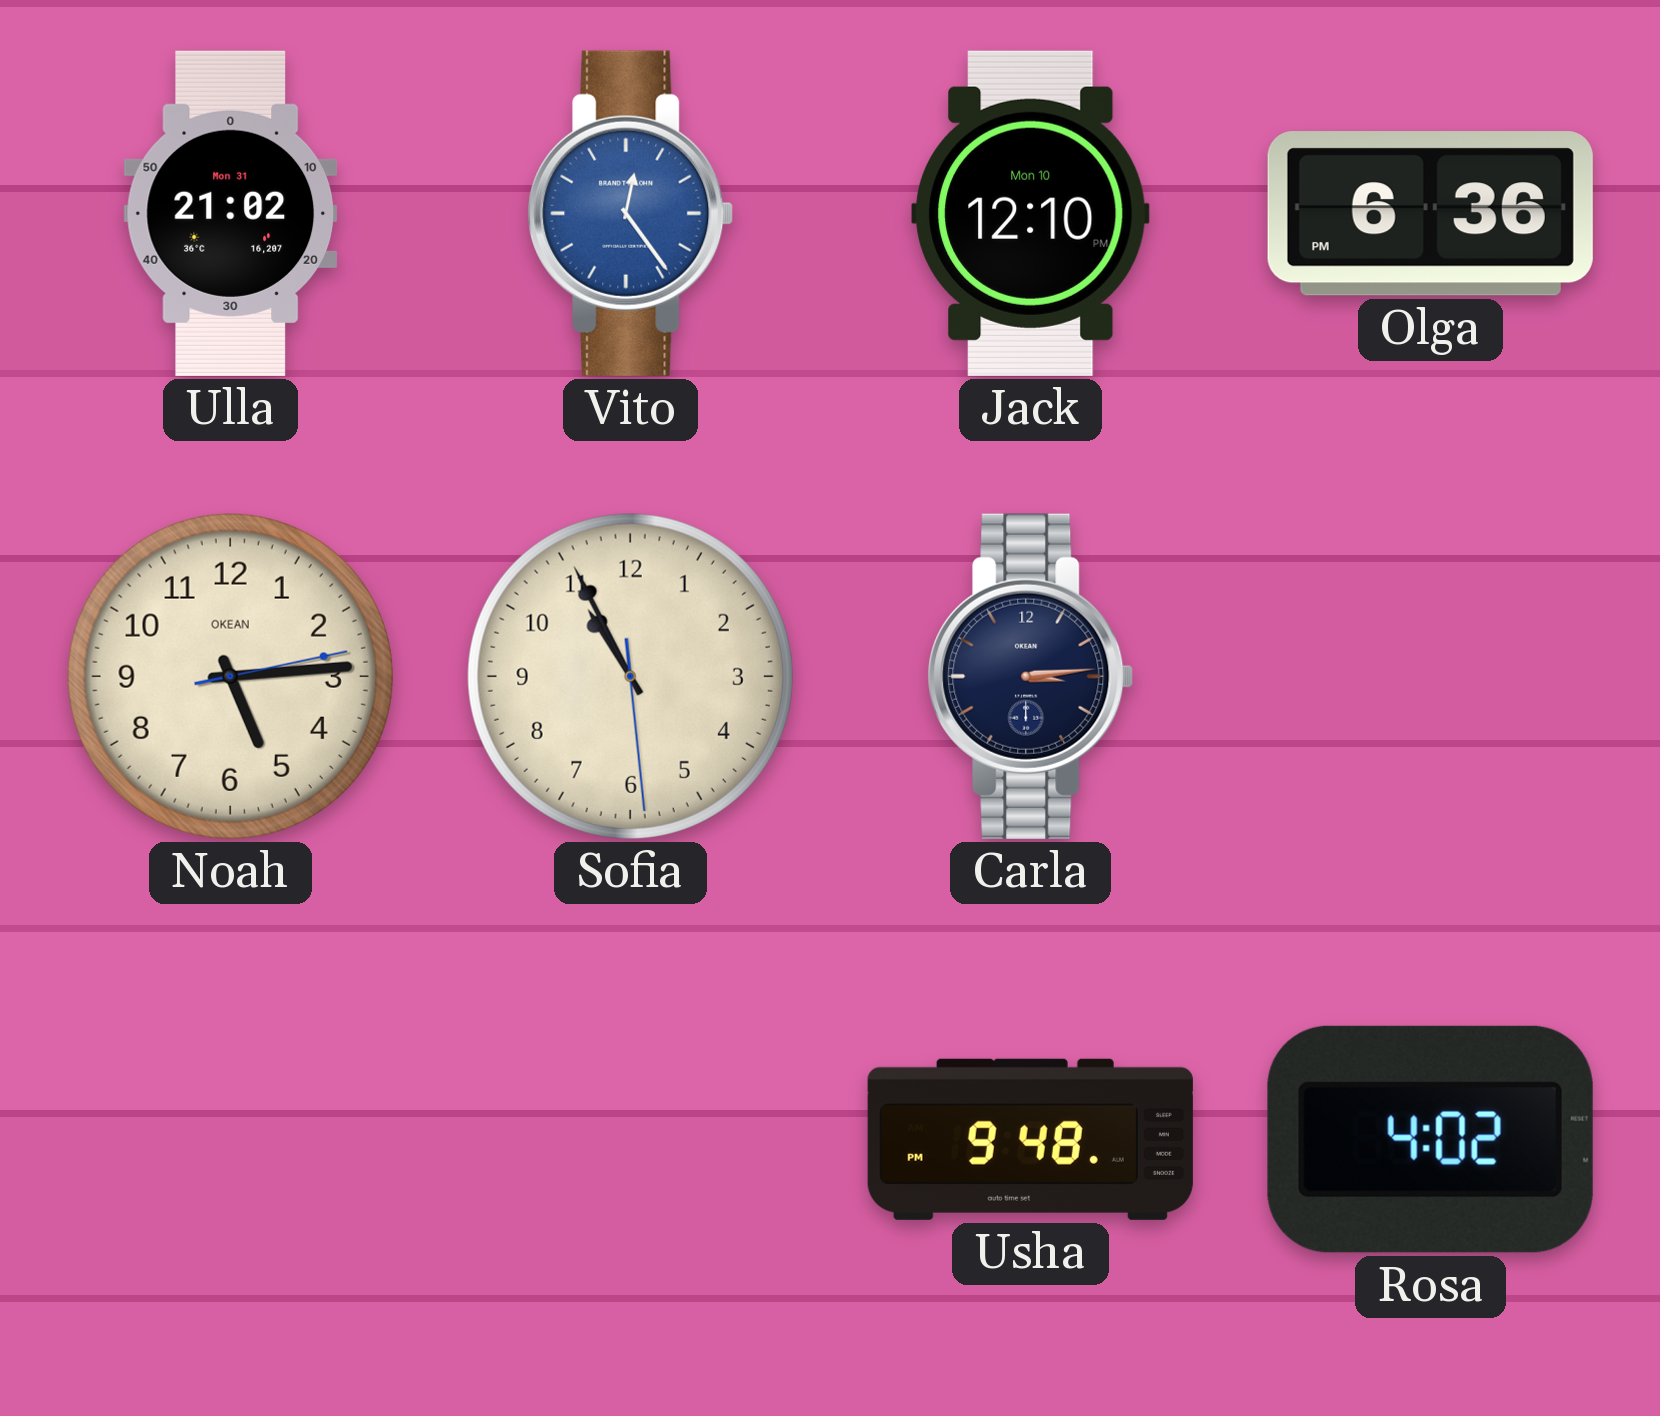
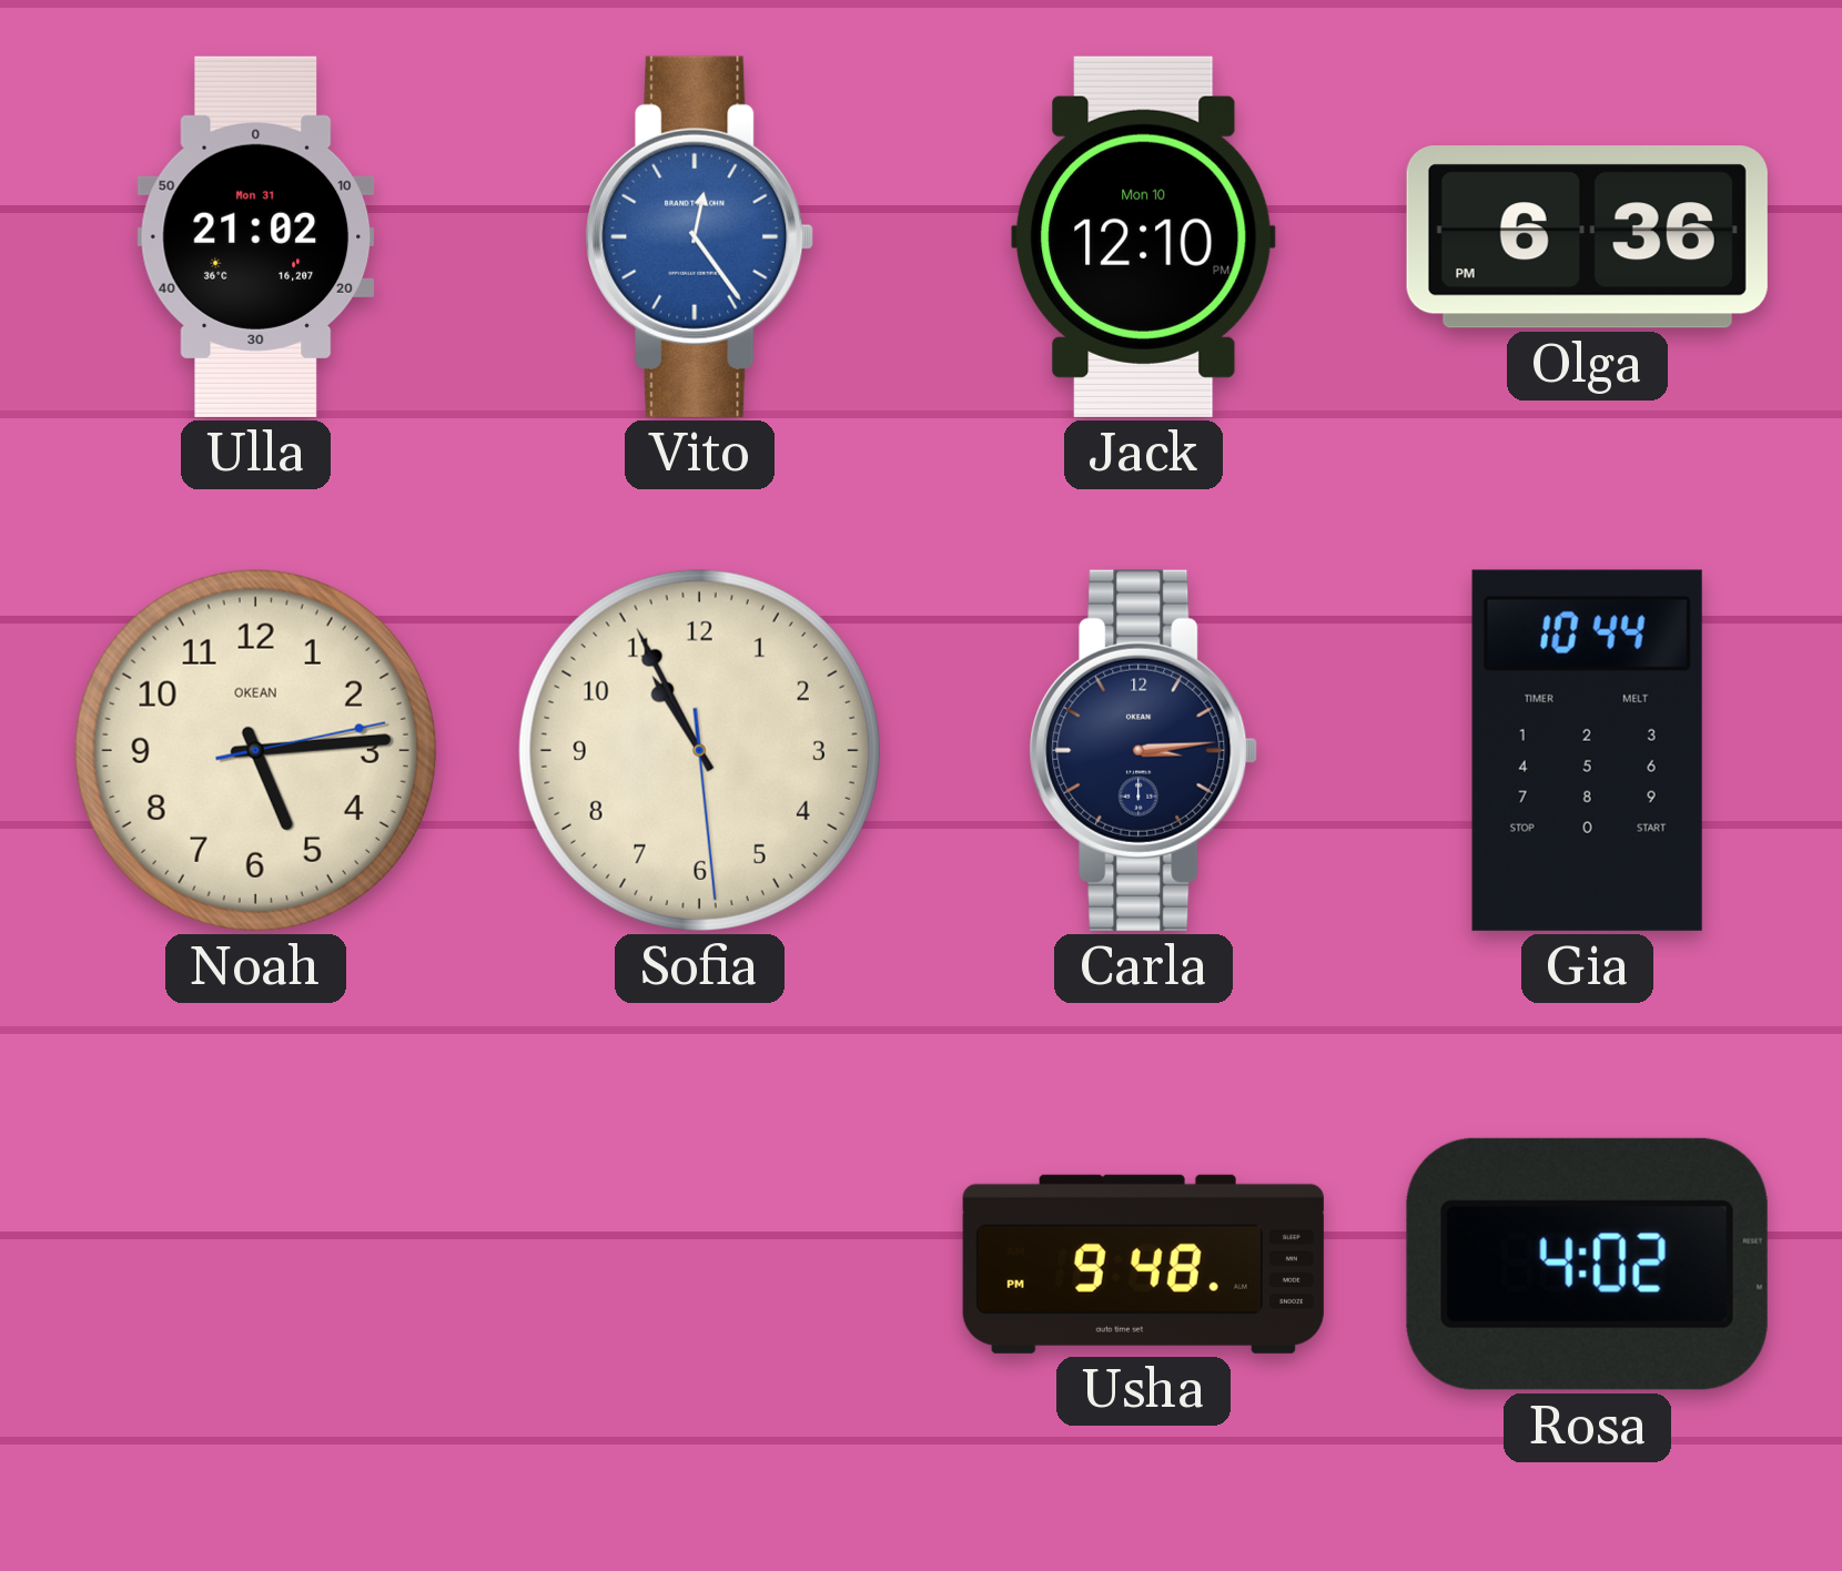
Gia: none -> 10:44
